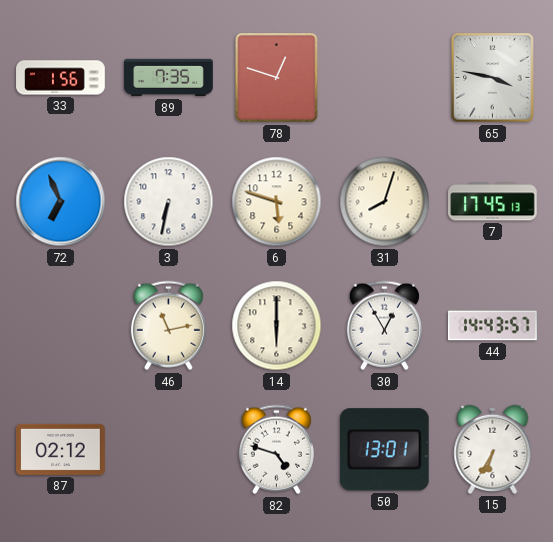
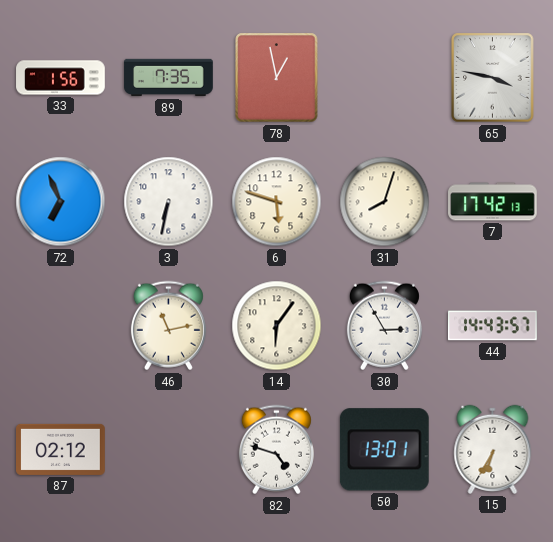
78: 12:48 -> 12:58
7: 17:45 -> 17:42
14: 6:00 -> 6:06
30: 12:55 -> 2:55
